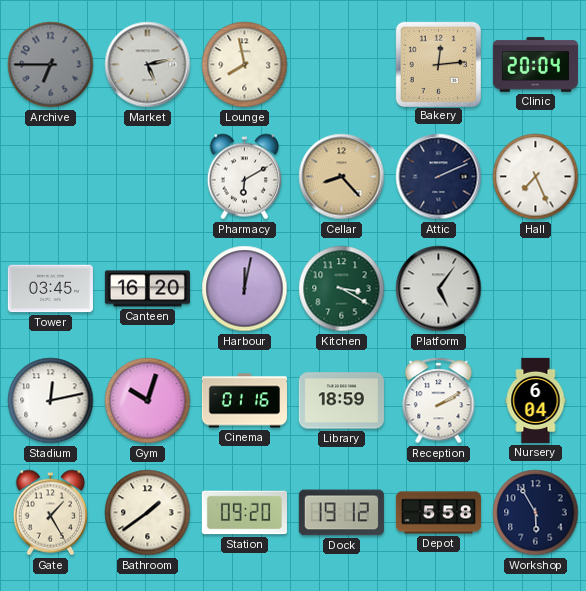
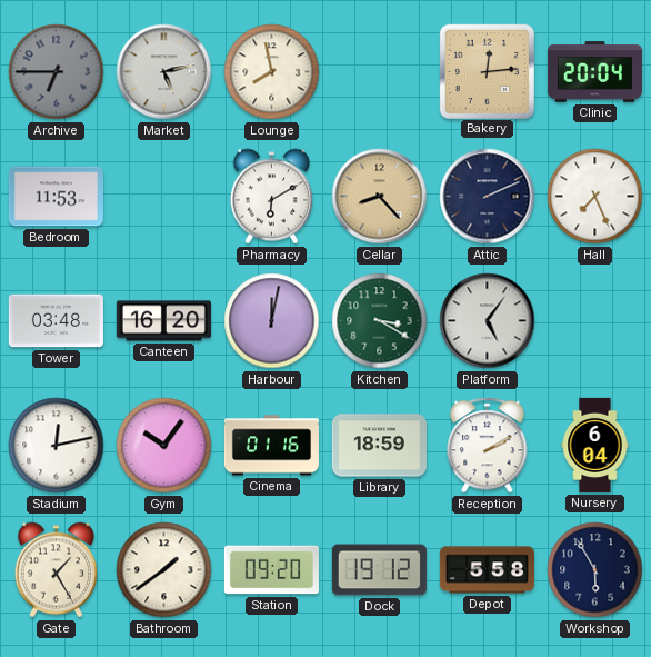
Bedroom: none -> 11:53
Tower: 03:45 -> 03:48
Gym: 10:03 -> 10:06
